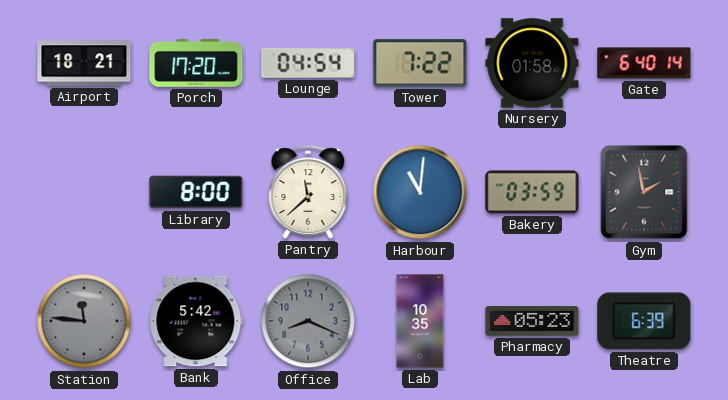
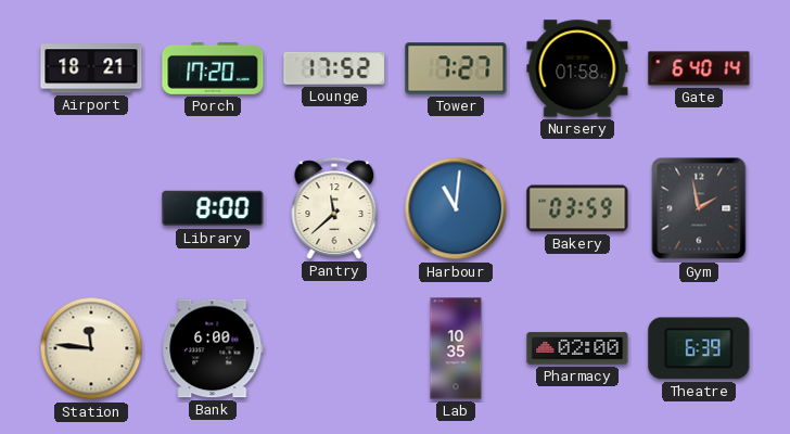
Lounge: 04:54 -> 17:52
Tower: 7:22 -> 7:27
Station dial: grey -> cream
Bank: 5:42 -> 6:00
Office: 8:19 -> none
Pharmacy: 05:23 -> 02:00
